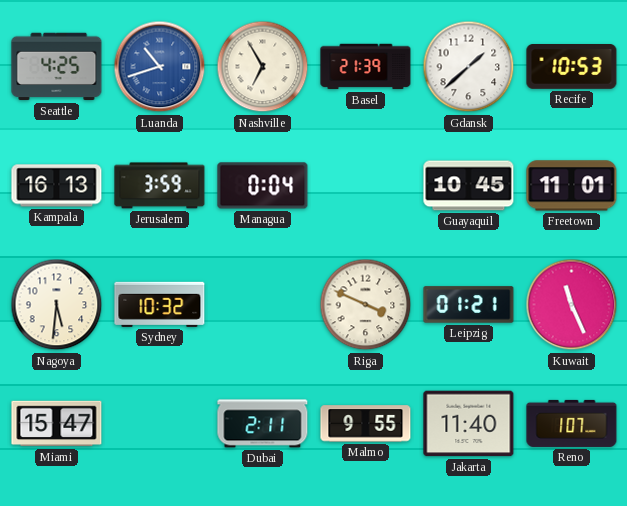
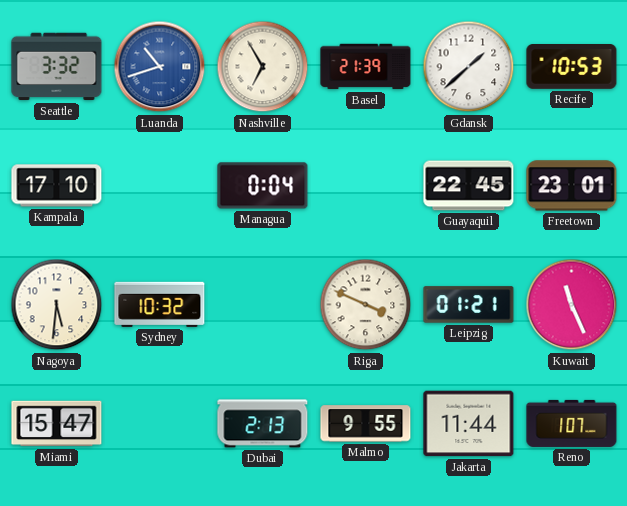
Seattle: 4:25 -> 3:32
Kampala: 16:13 -> 17:10
Jerusalem: 3:59 -> none
Guayaquil: 10:45 -> 22:45
Freetown: 11:01 -> 23:01
Dubai: 2:11 -> 2:13
Jakarta: 11:40 -> 11:44
